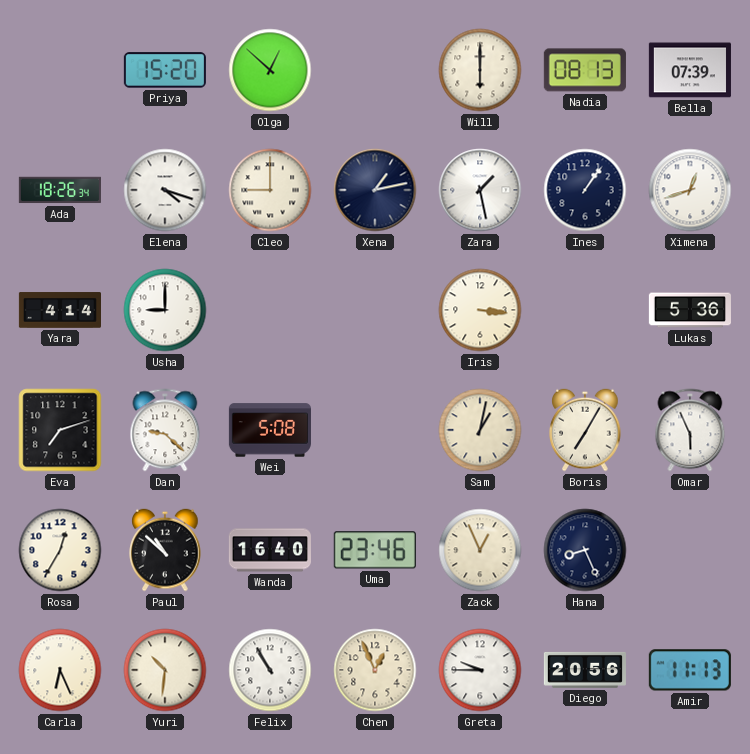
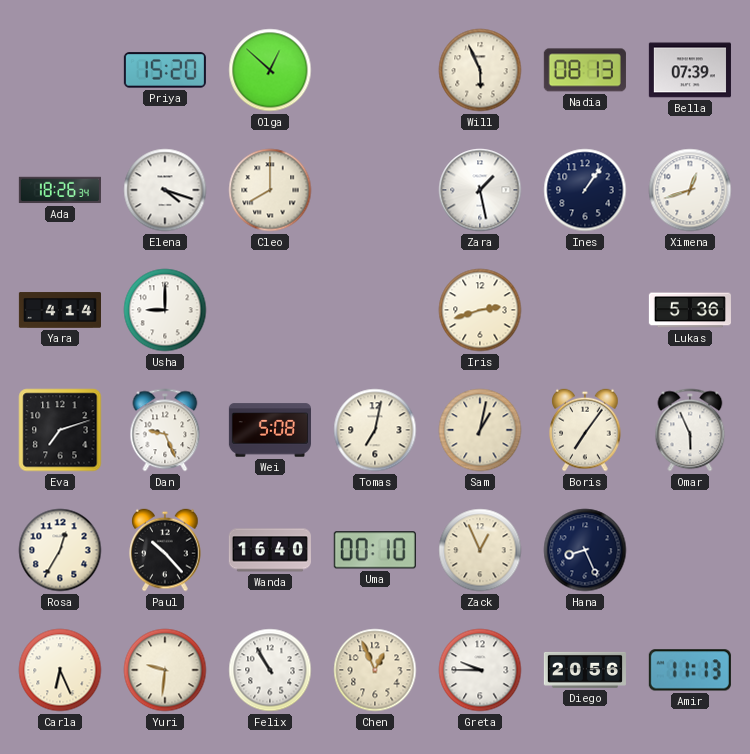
Will: 6:00 -> 5:56
Cleo: 9:00 -> 8:00
Xena: 1:13 -> none
Iris: 3:16 -> 2:42
Dan: 9:22 -> 9:26
Tomas: none -> 7:02
Boris: 7:05 -> 7:06
Paul: 10:52 -> 10:23
Uma: 23:46 -> 00:10
Yuri: 10:31 -> 9:31
